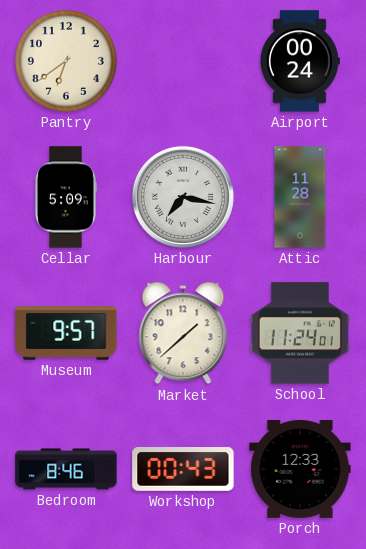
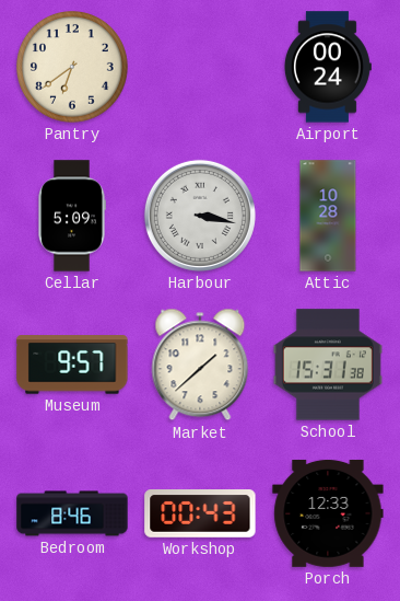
Harbour: 7:17 -> 3:17
Attic: 11:28 -> 10:28
School: 11:24 -> 15:31
